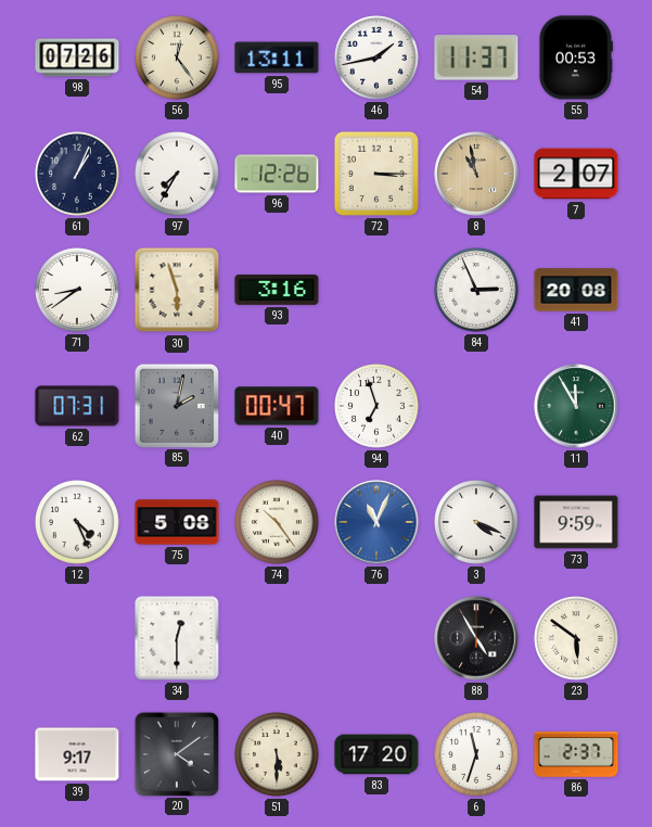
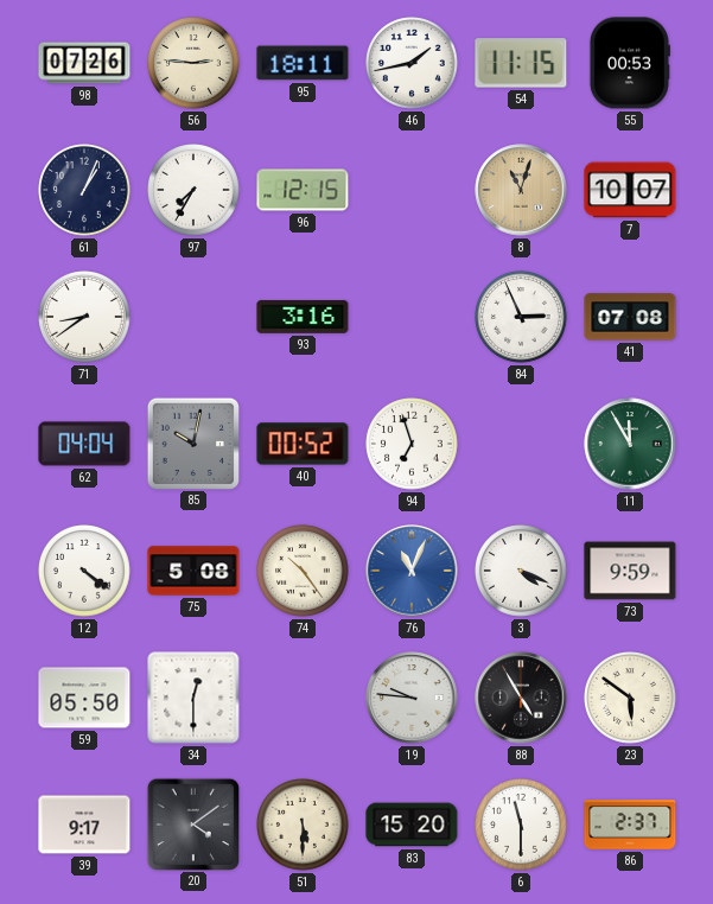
56: 12:24 -> 2:46
95: 13:11 -> 18:11
54: 11:37 -> 11:15
96: 12:26 -> 12:15
72: 3:15 -> none
8: 10:58 -> 11:03
7: 2:07 -> 10:07
30: 5:57 -> none
41: 20:08 -> 07:08
62: 07:31 -> 04:04
85: 2:02 -> 10:02
40: 00:47 -> 00:52
12: 4:26 -> 4:21
59: none -> 05:50
19: none -> 9:46
83: 17:20 -> 15:20
6: 11:33 -> 11:30
